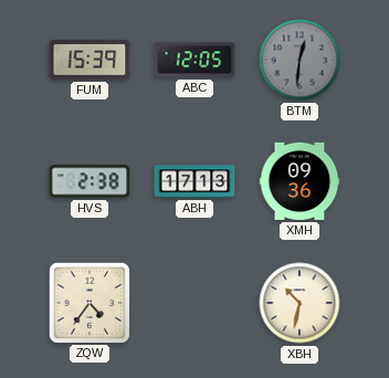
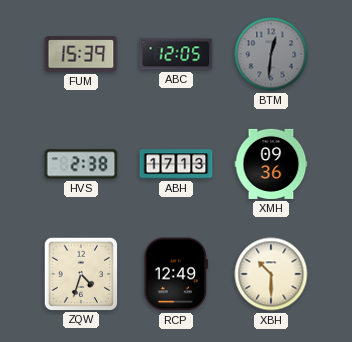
ZQW: 4:36 -> 4:33
RCP: none -> 12:49
XBH: 10:32 -> 10:30
